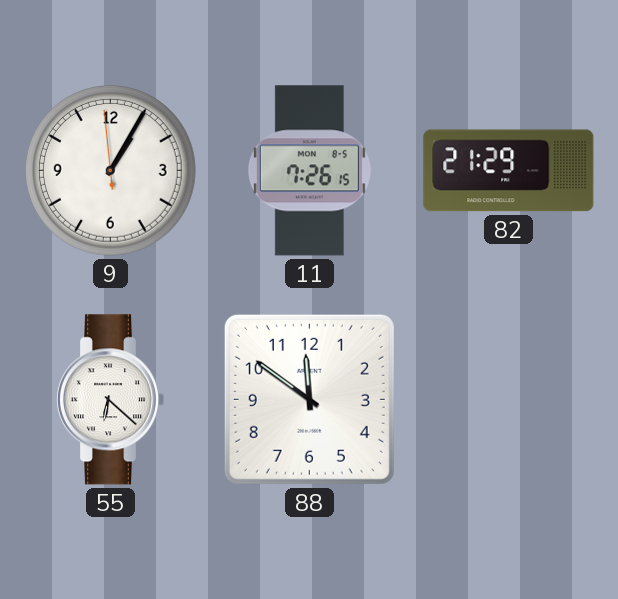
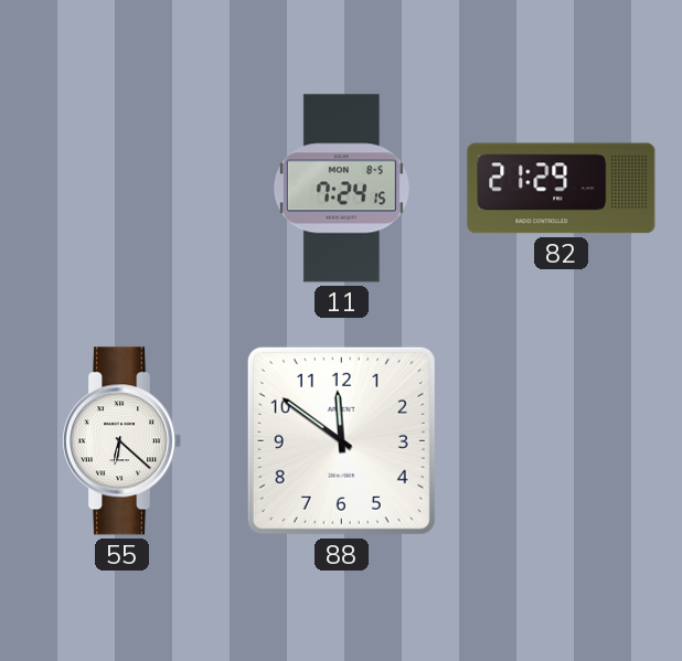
9: 1:04 -> none
11: 7:26 -> 7:24
